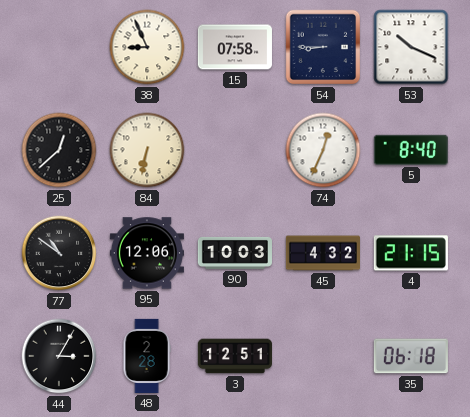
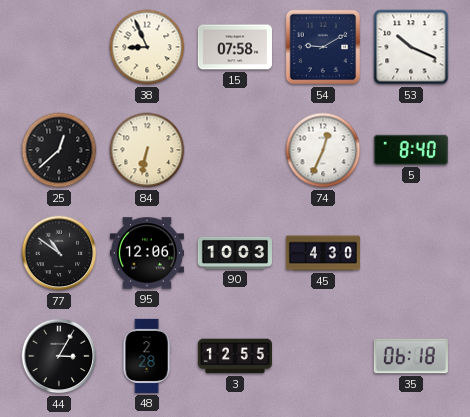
54: 8:45 -> 9:10
45: 4:32 -> 4:30
4: 21:15 -> none
3: 12:51 -> 12:55
